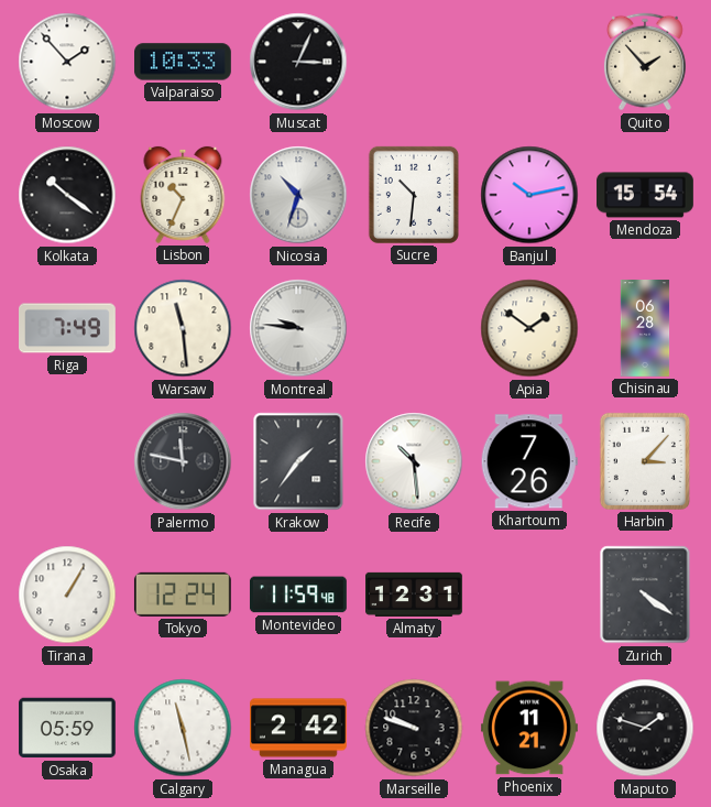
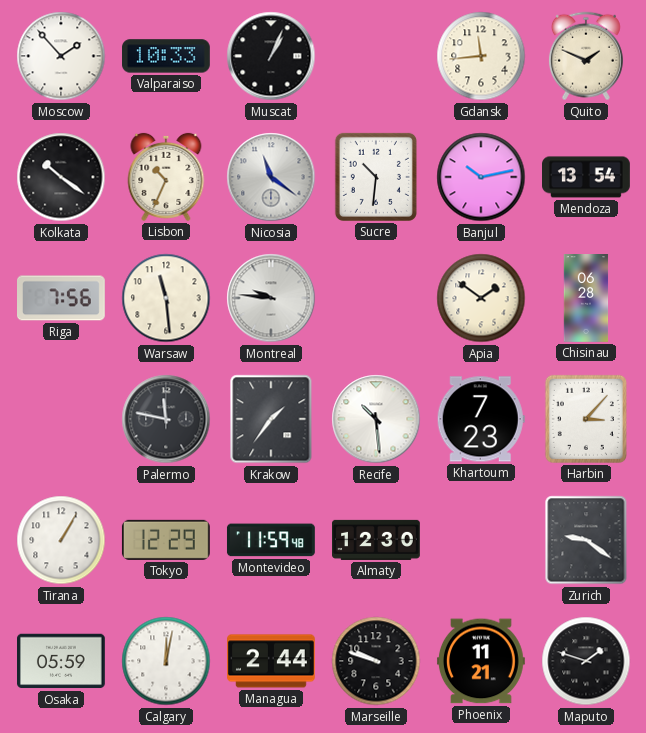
Muscat: 3:04 -> 1:04
Gdansk: none -> 11:44
Quito: 1:53 -> 1:49
Nicosia: 10:33 -> 11:21
Mendoza: 15:54 -> 13:54
Riga: 7:49 -> 7:56
Khartoum: 7:26 -> 7:23
Tokyo: 12:24 -> 12:29
Almaty: 12:31 -> 12:30
Zurich: 4:21 -> 9:21
Calgary: 11:28 -> 12:02
Managua: 2:42 -> 2:44
